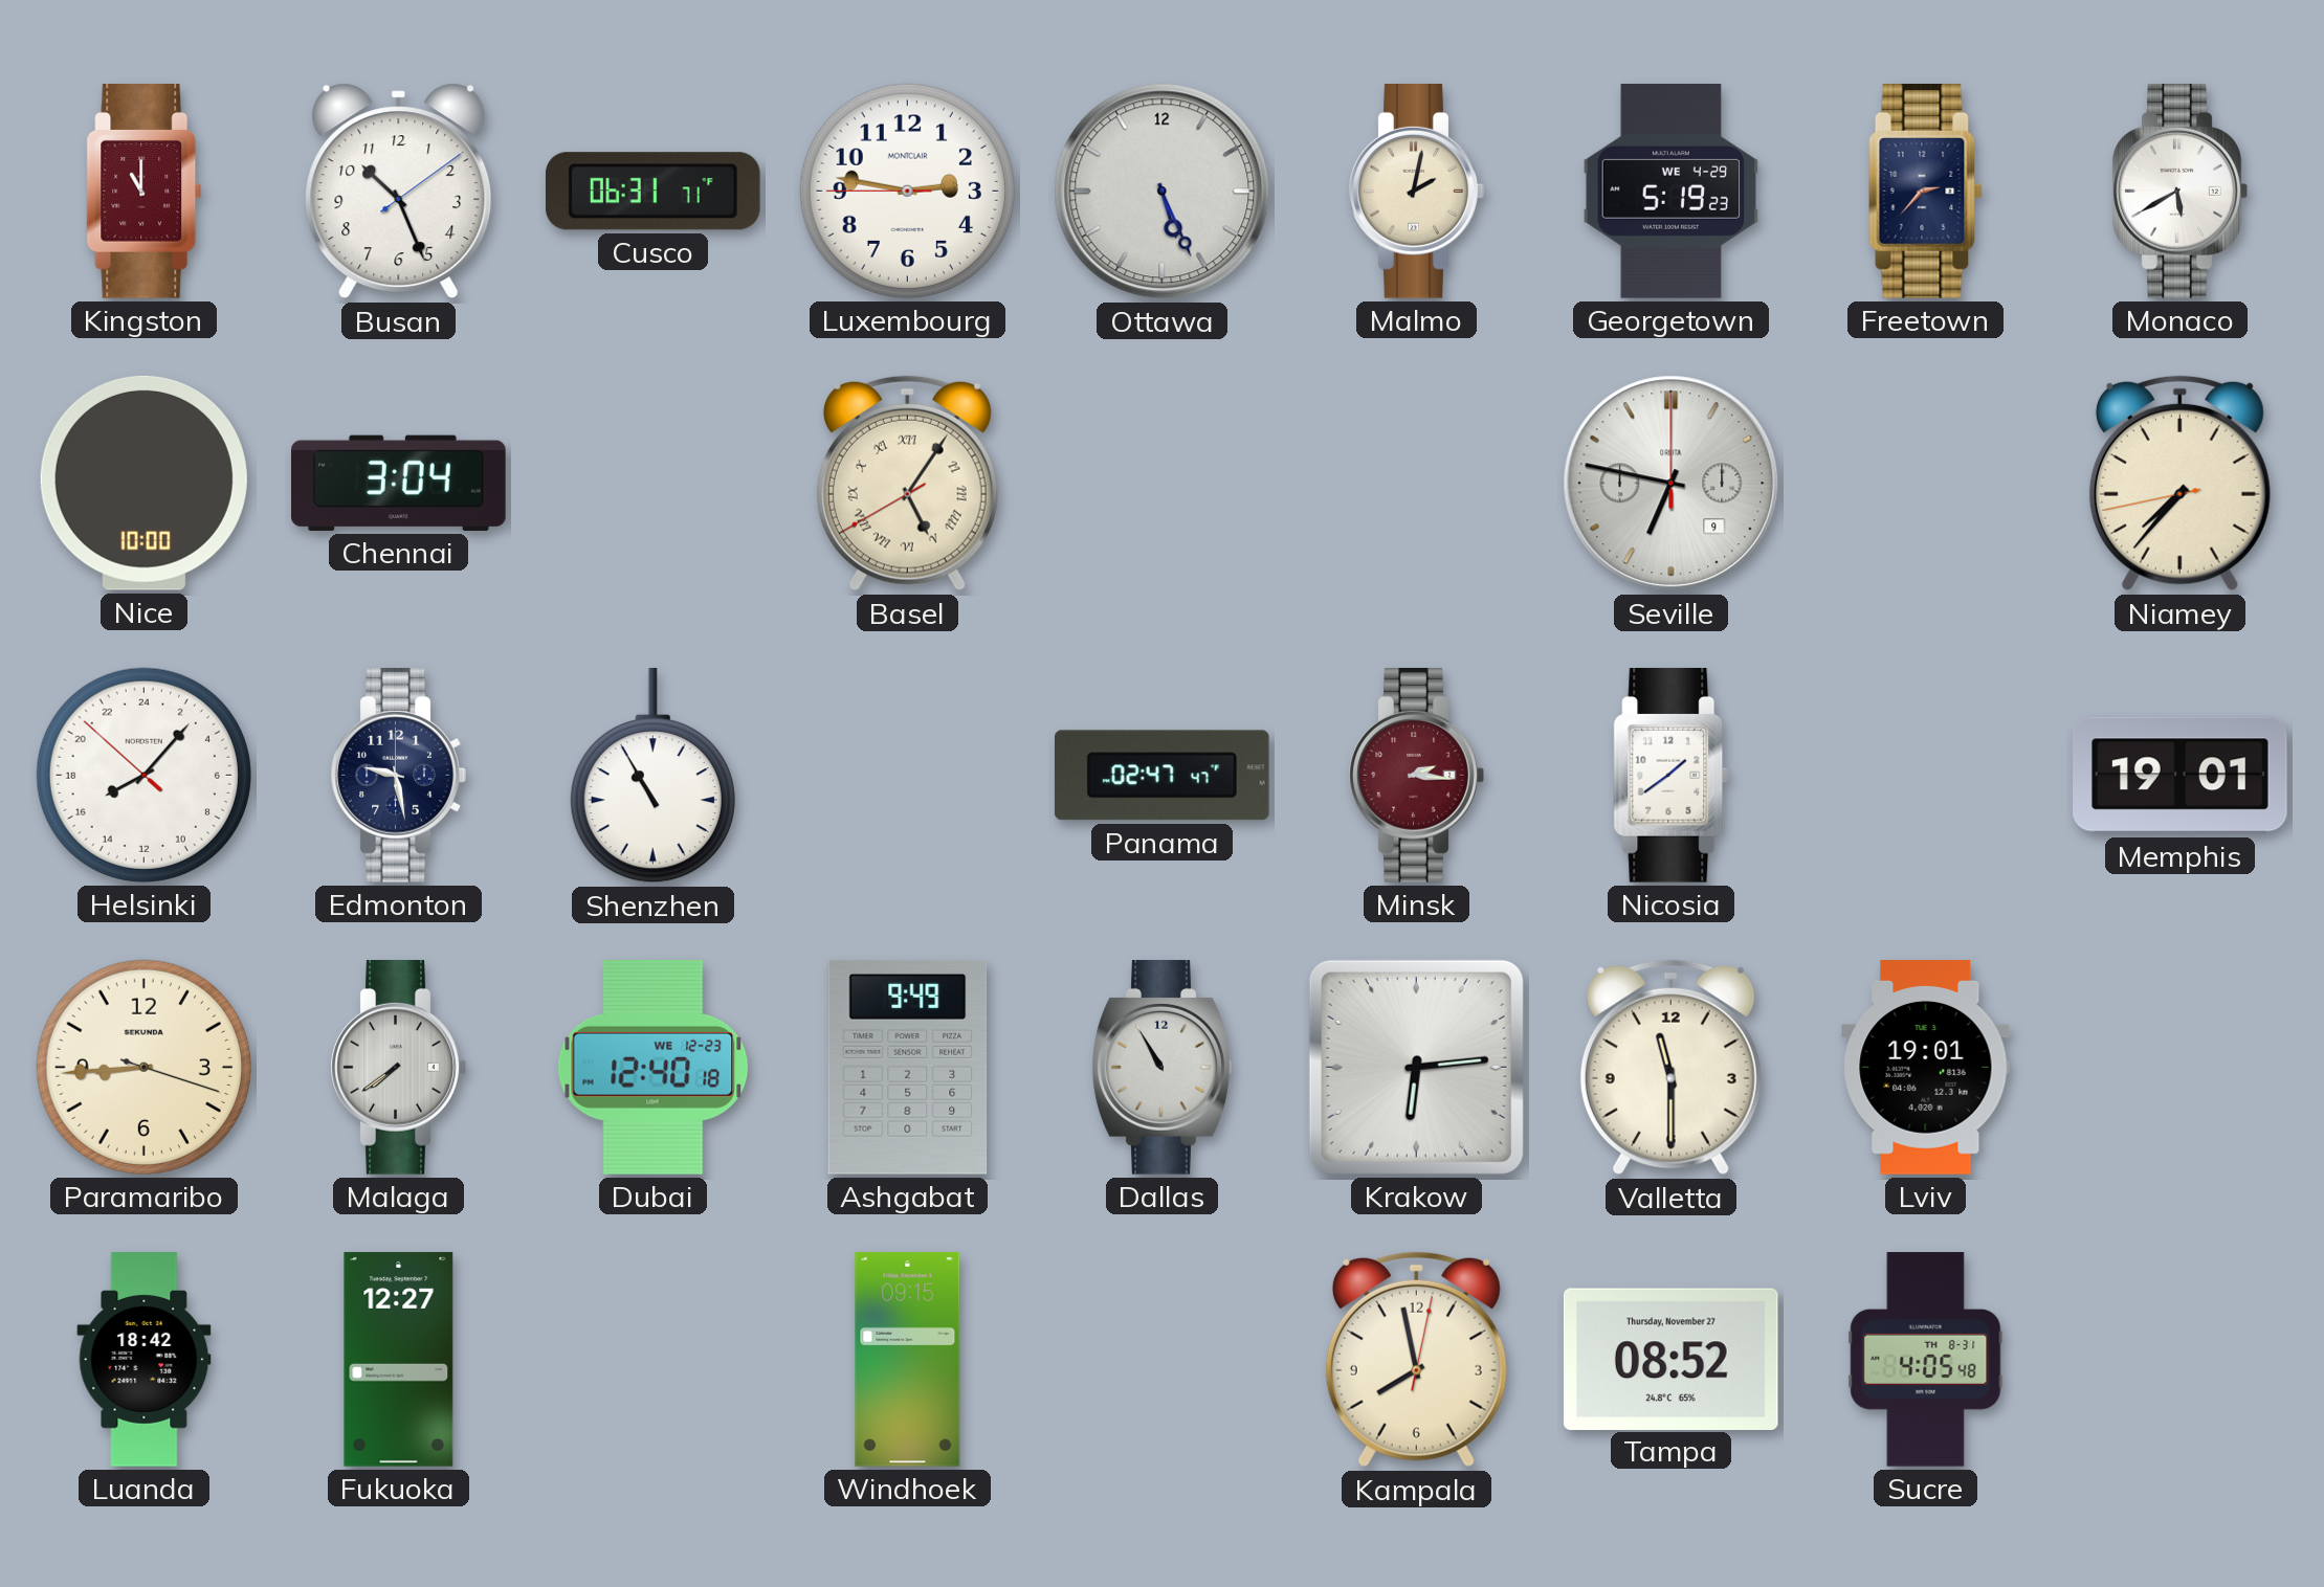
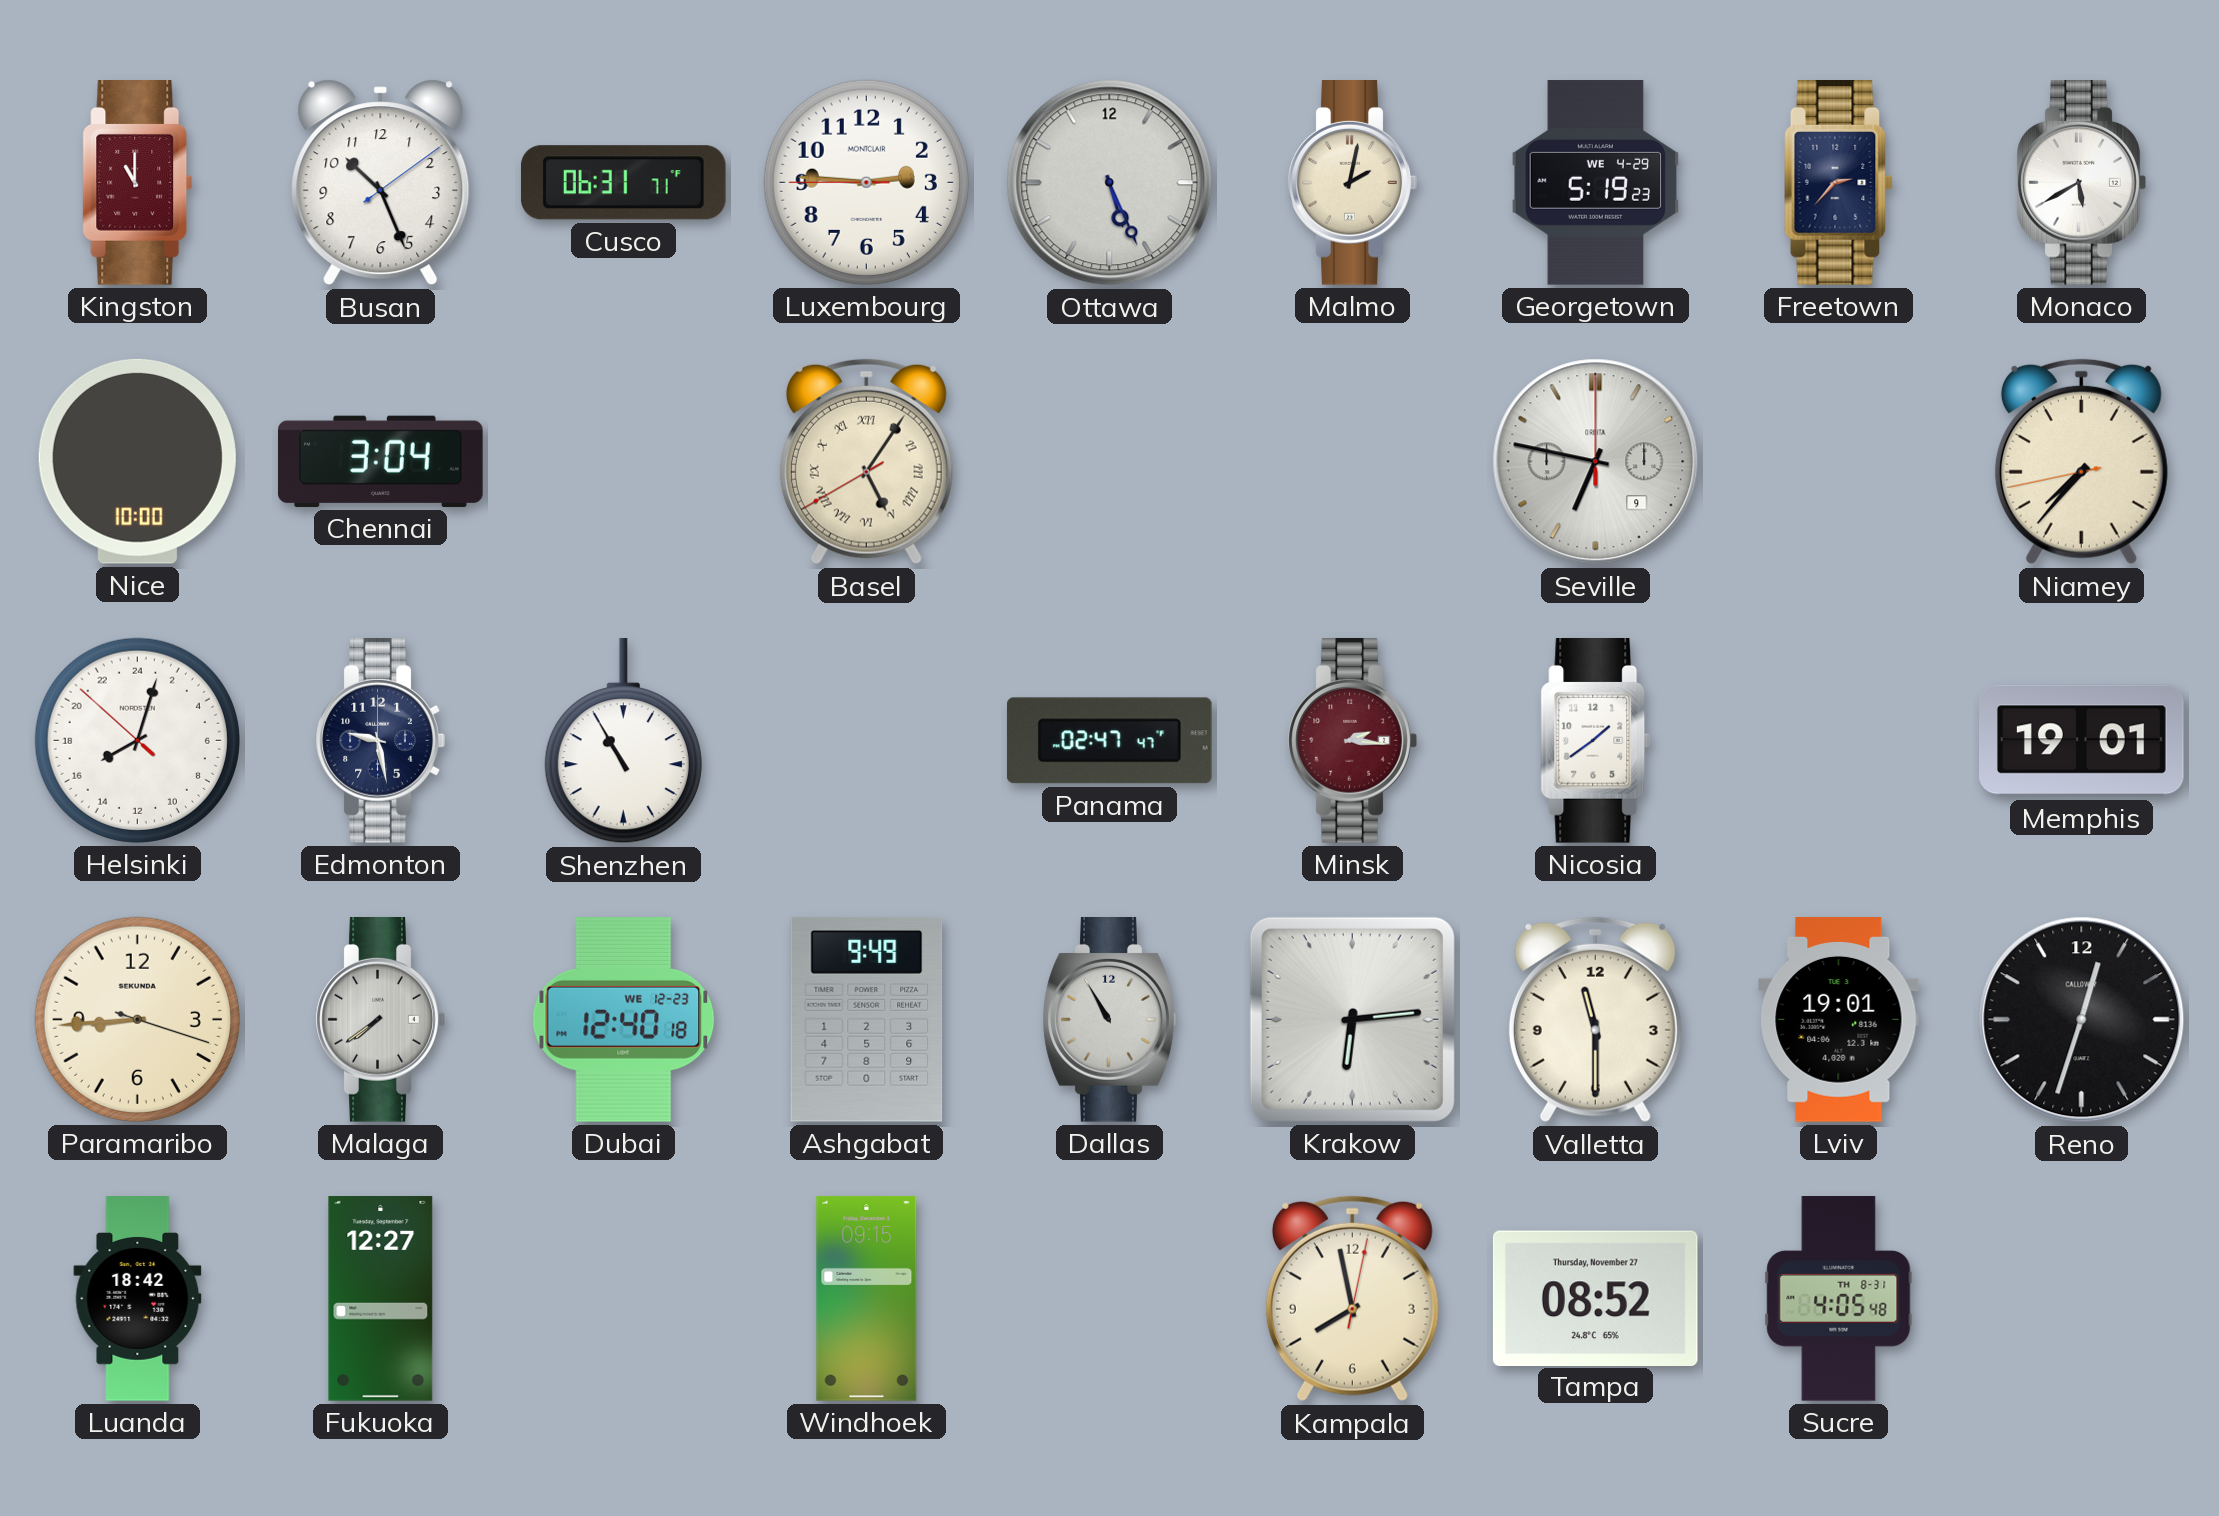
Luxembourg: 2:46 -> 2:45
Helsinki: 16:06 -> 16:02
Reno: none -> 12:33
